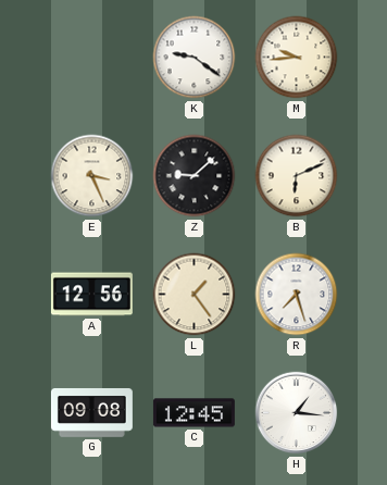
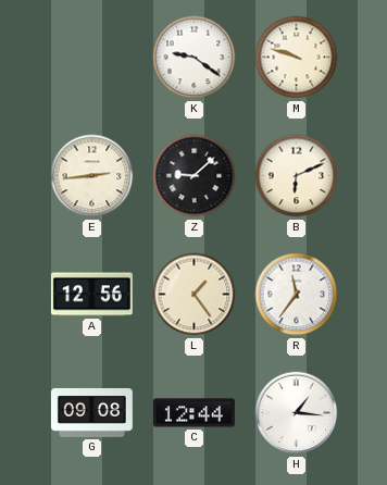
M: 9:44 -> 9:48
E: 3:26 -> 2:44
R: 7:27 -> 11:36
C: 12:45 -> 12:44
